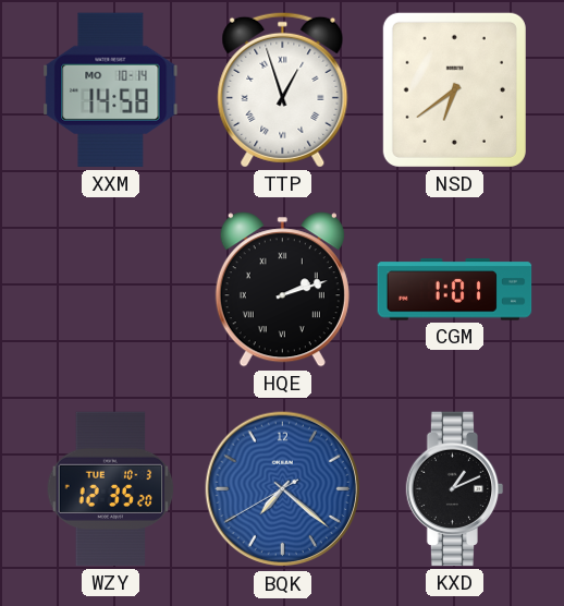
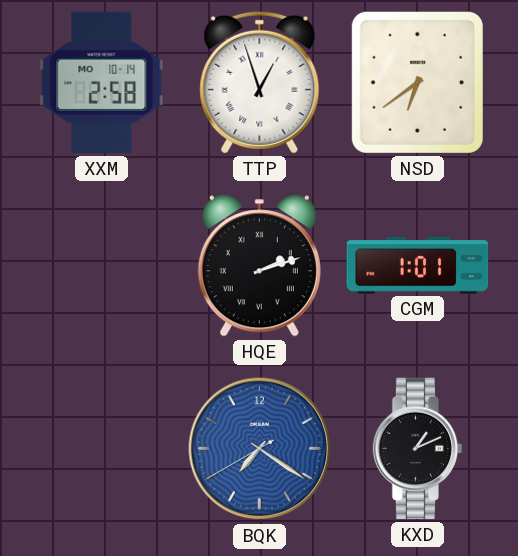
XXM: 14:58 -> 2:58
WZY: 12:35 -> none
BQK: 7:21 -> 7:20
